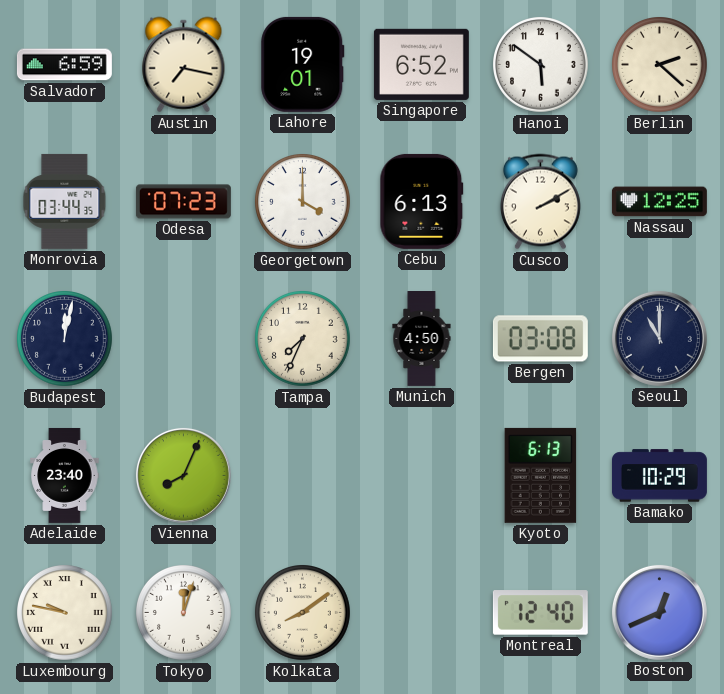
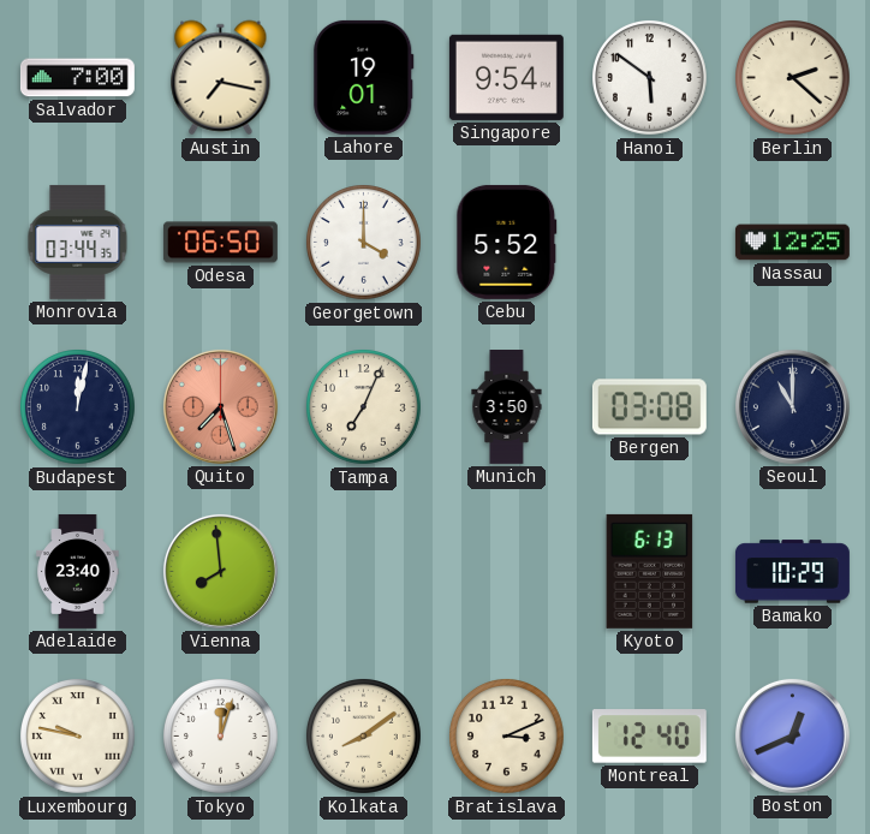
Salvador: 6:59 -> 7:00
Singapore: 6:52 -> 9:54
Odesa: 07:23 -> 06:50
Cebu: 6:13 -> 5:52
Cusco: 2:10 -> none
Quito: none -> 7:27
Tampa: 7:34 -> 7:04
Munich: 4:50 -> 3:50
Vienna: 8:04 -> 7:59
Bratislava: none -> 3:11
